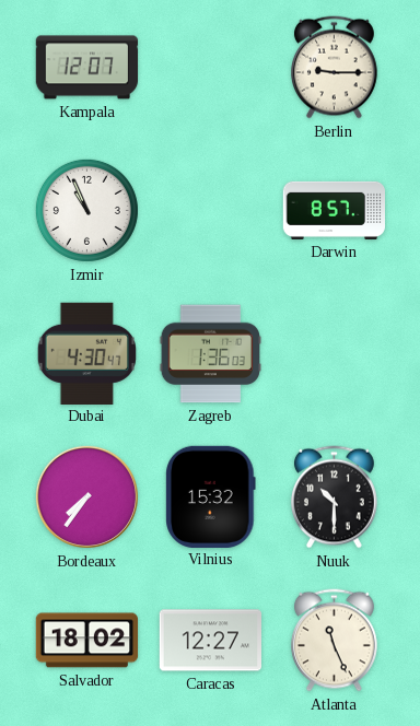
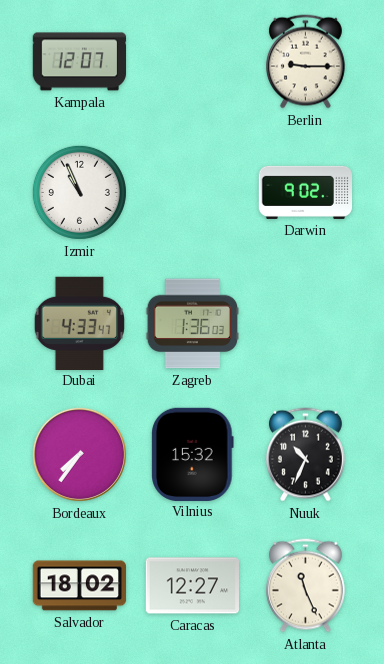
Darwin: 8:57 -> 9:02
Dubai: 4:30 -> 4:33
Nuuk: 10:30 -> 10:34
